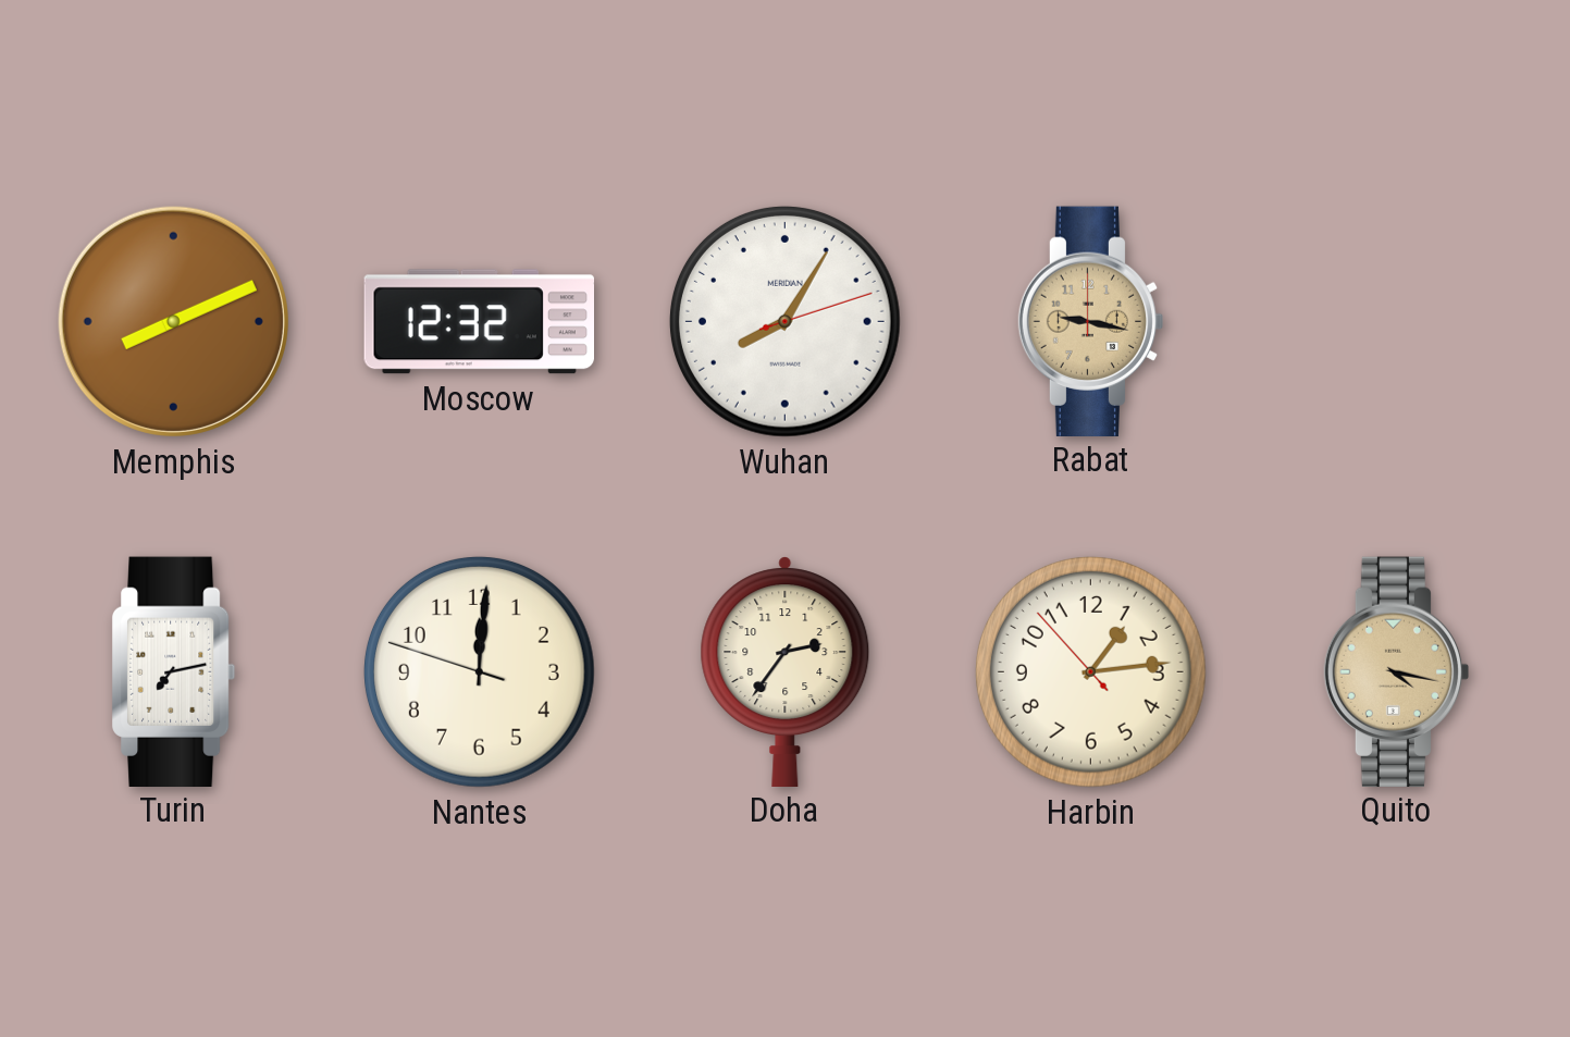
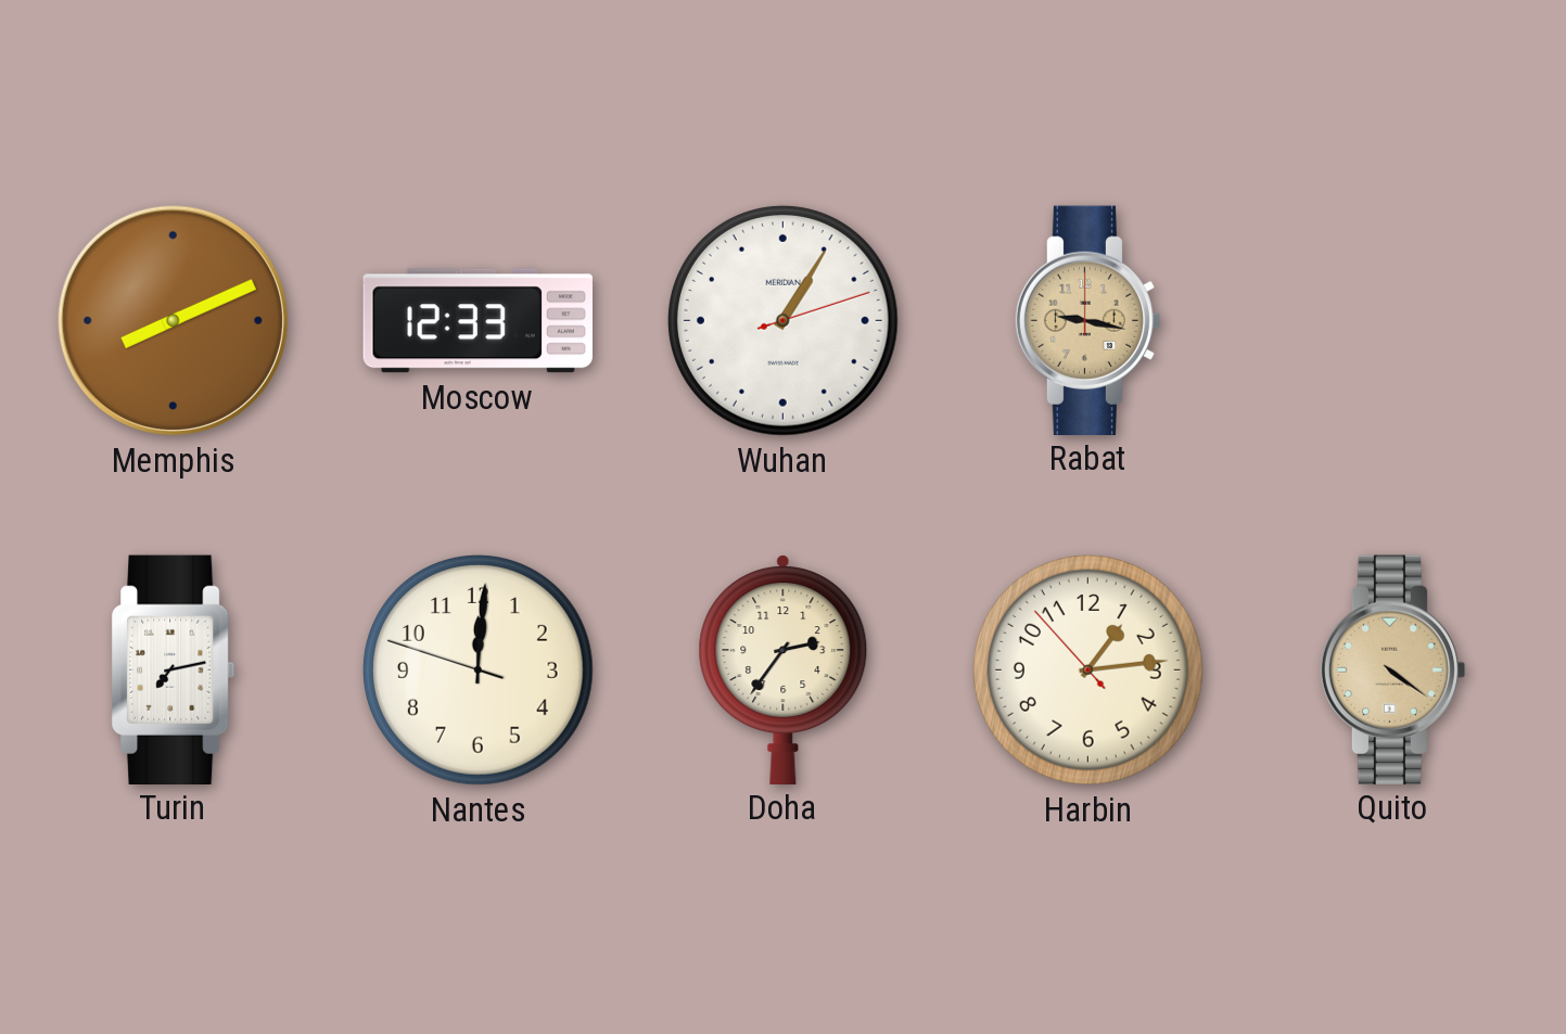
Moscow: 12:32 -> 12:33
Wuhan: 8:05 -> 1:05
Quito: 4:17 -> 4:21
